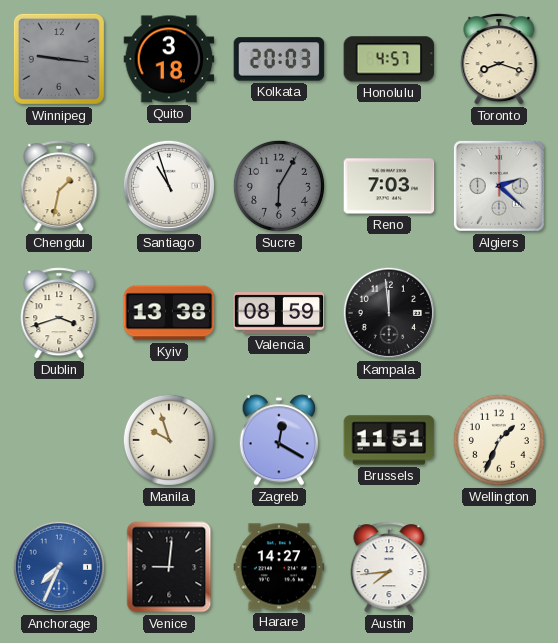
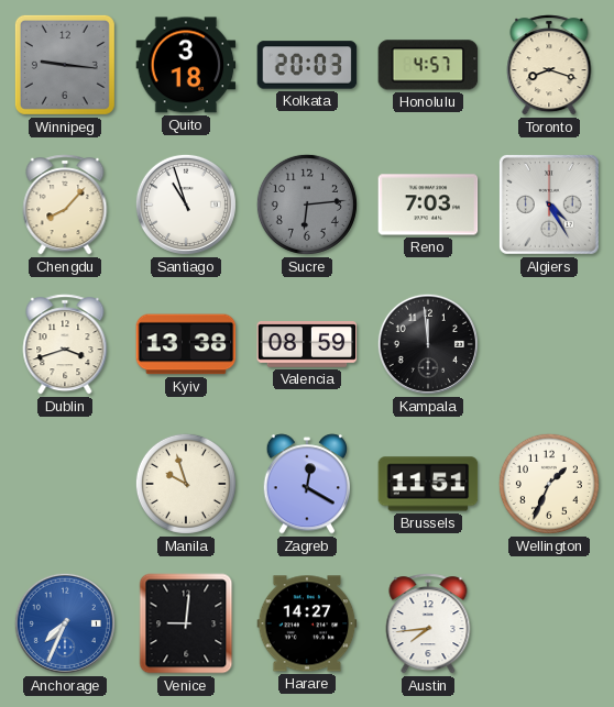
Chengdu: 1:32 -> 8:07
Sucre: 6:05 -> 6:14
Algiers: 2:22 -> 4:25
